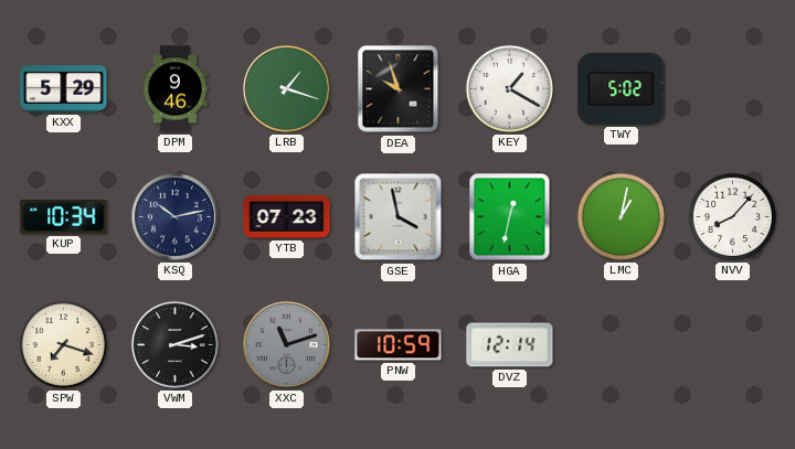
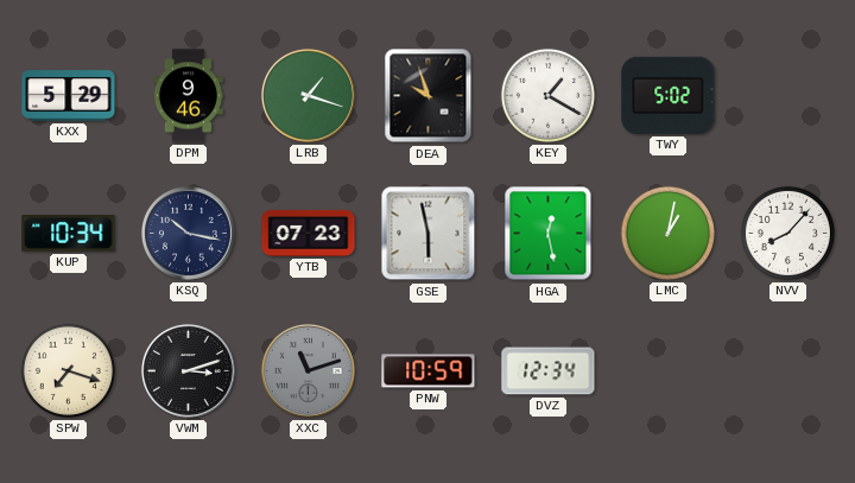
KSQ: 10:13 -> 10:17
GSE: 3:58 -> 5:58
HGA: 12:32 -> 12:28
DVZ: 12:14 -> 12:34
